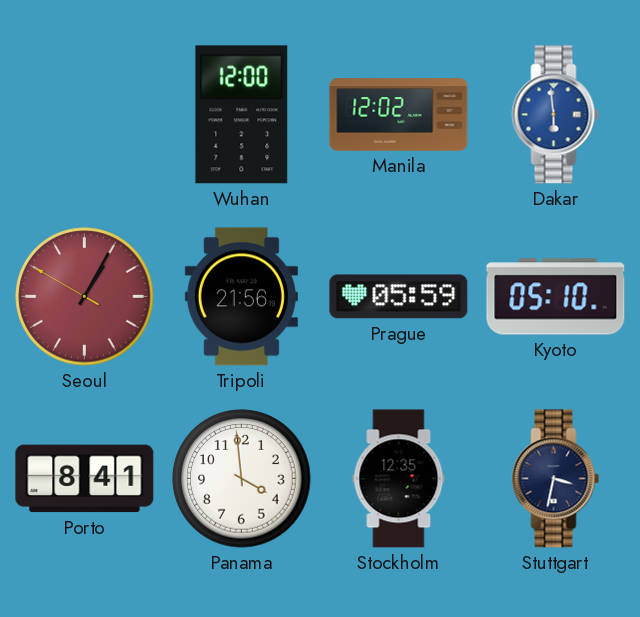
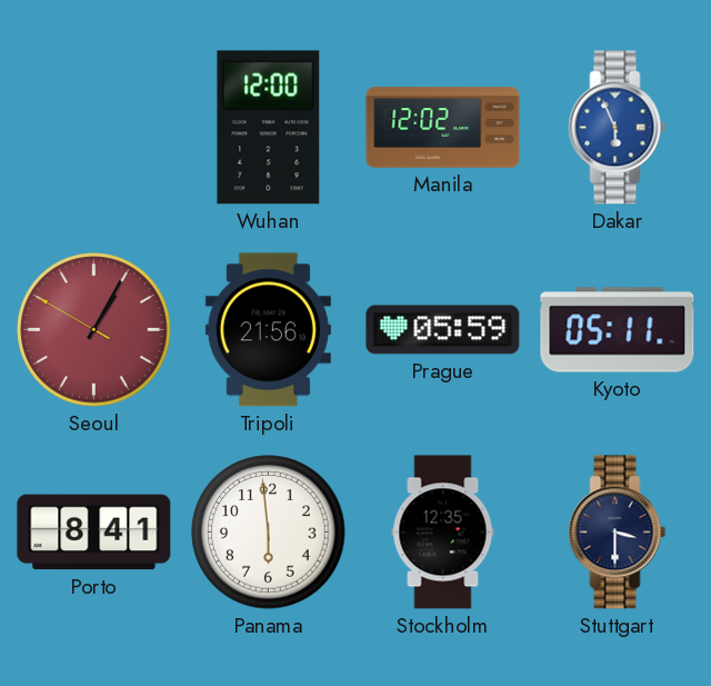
Dakar: 5:59 -> 5:56
Kyoto: 05:10 -> 05:11
Panama: 3:59 -> 5:59
Stuttgart: 3:32 -> 3:30
